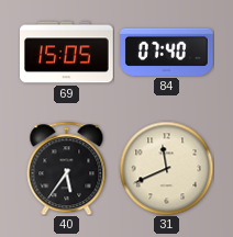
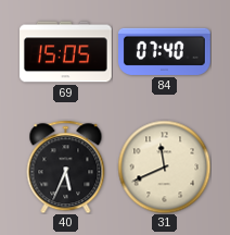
40: 5:36 -> 5:34
